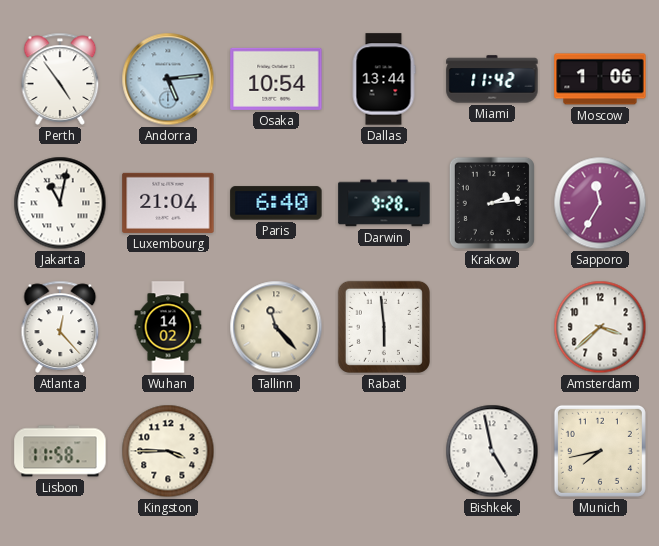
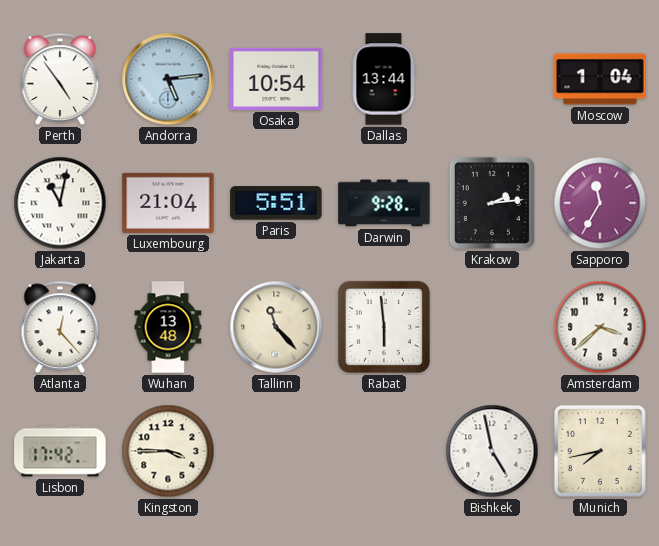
Miami: 11:42 -> none
Moscow: 1:06 -> 1:04
Paris: 6:40 -> 5:51
Wuhan: 14:02 -> 13:48
Lisbon: 11:58 -> 17:42
